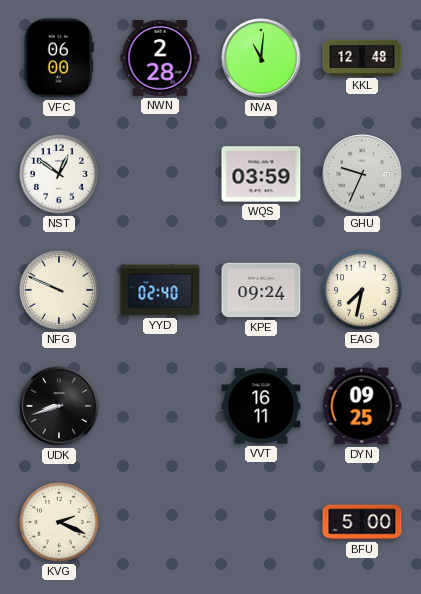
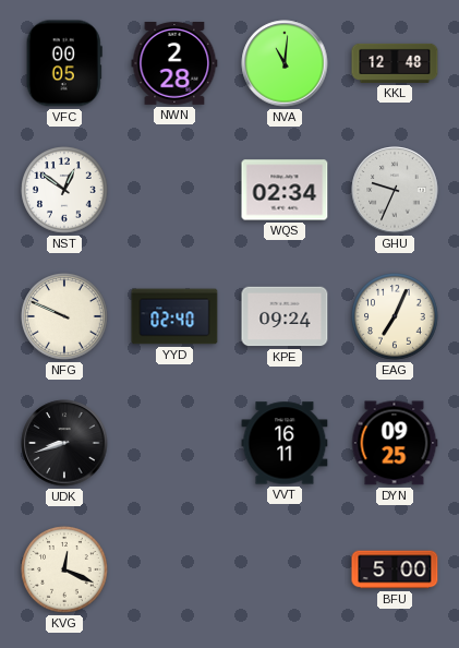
VFC: 06:00 -> 00:05
WQS: 03:59 -> 02:34
EAG: 7:32 -> 7:04
KVG: 2:19 -> 12:19
